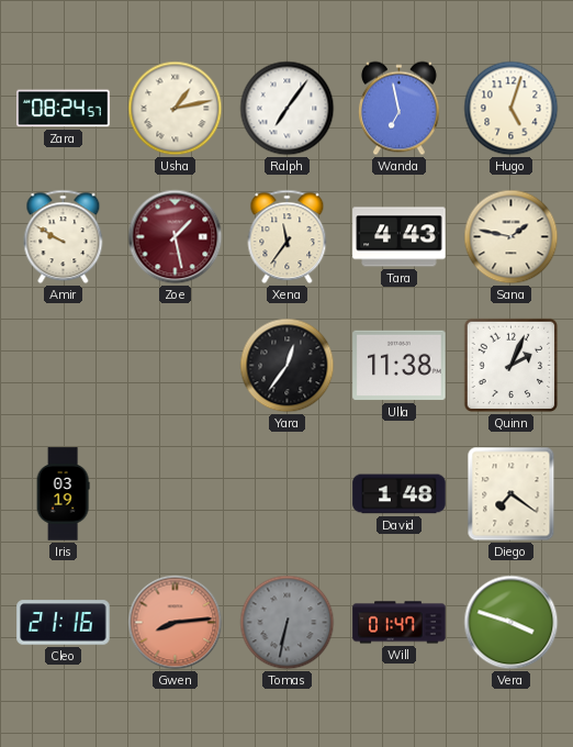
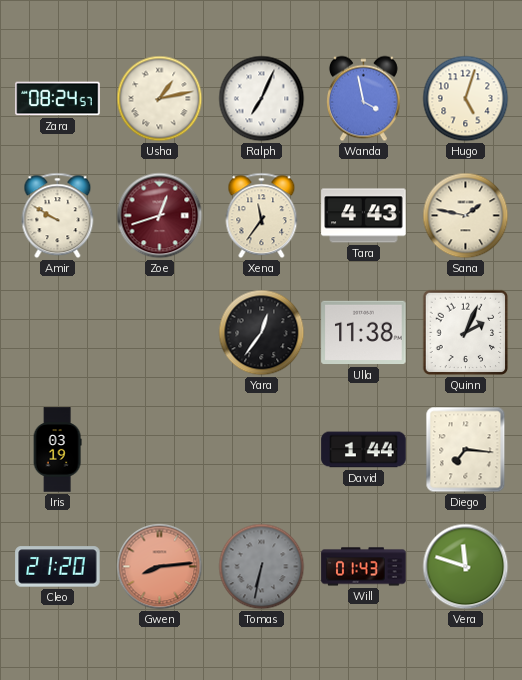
Ralph: 7:06 -> 7:04
Wanda: 6:58 -> 3:58
Zoe: 1:28 -> 12:42
David: 1:48 -> 1:44
Diego: 7:21 -> 7:16
Cleo: 21:16 -> 21:20
Will: 01:47 -> 01:43
Vera: 3:48 -> 11:48
